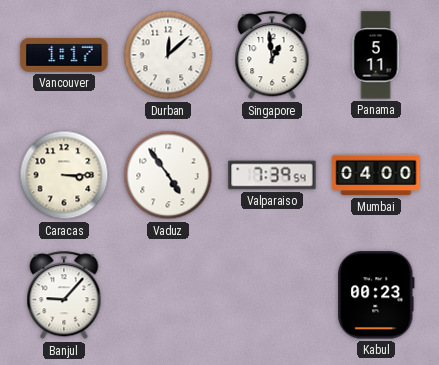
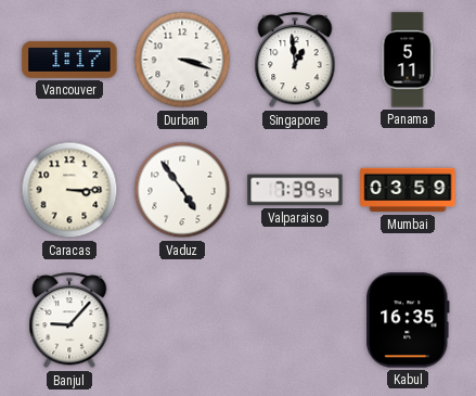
Durban: 12:08 -> 3:18
Mumbai: 04:00 -> 03:59
Kabul: 00:23 -> 16:35
